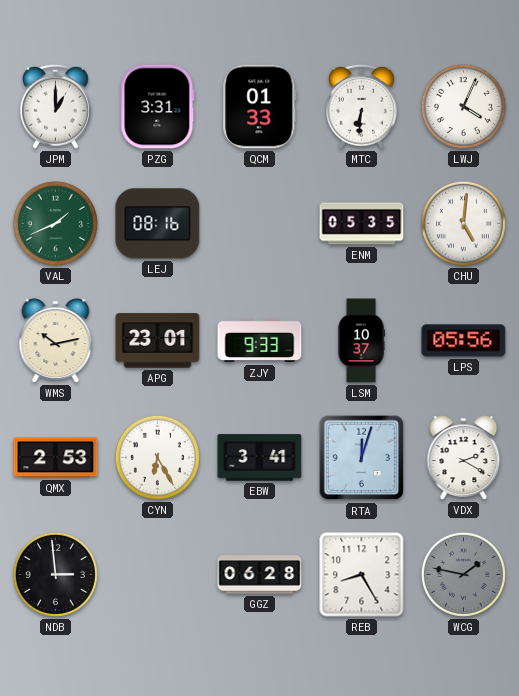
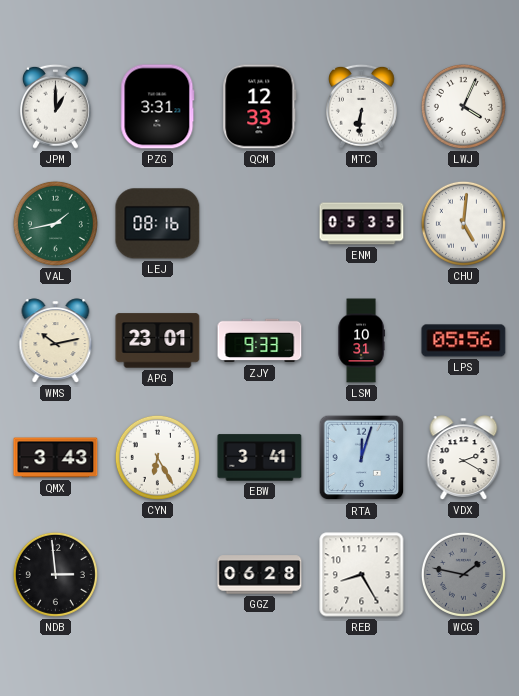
QCM: 01:33 -> 12:33
VAL: 1:41 -> 1:43
LSM: 10:37 -> 10:31
QMX: 2:53 -> 3:43
